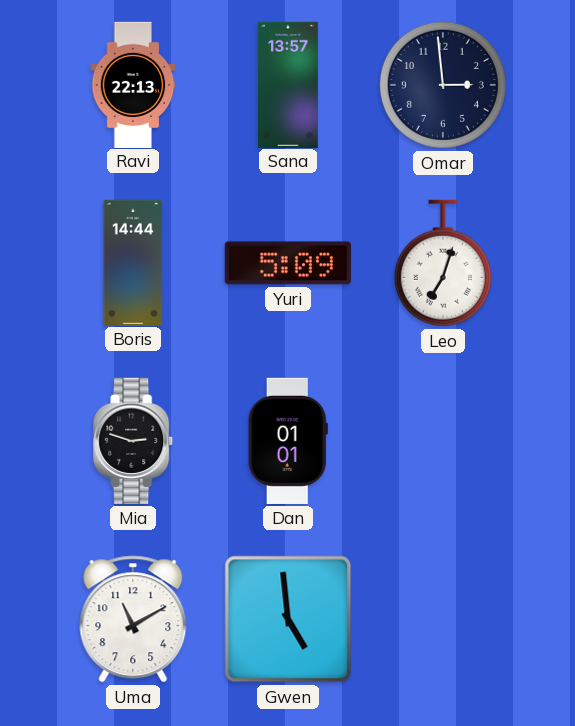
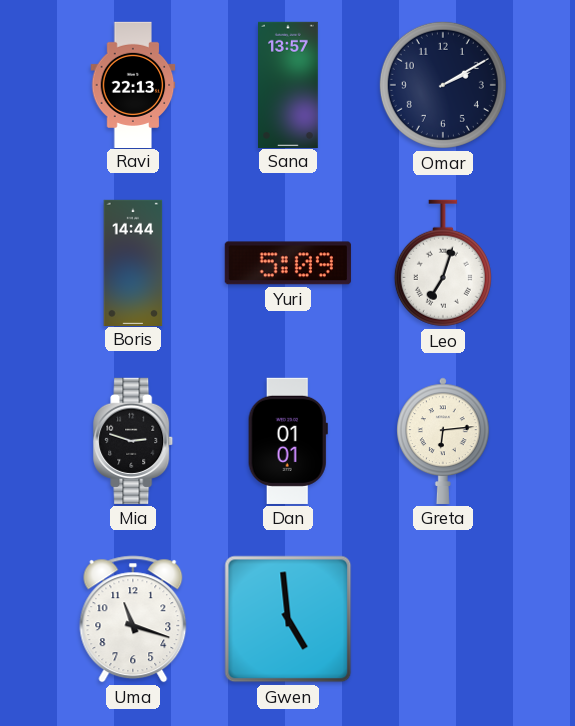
Omar: 2:59 -> 2:10
Greta: none -> 6:14
Uma: 11:10 -> 11:18
